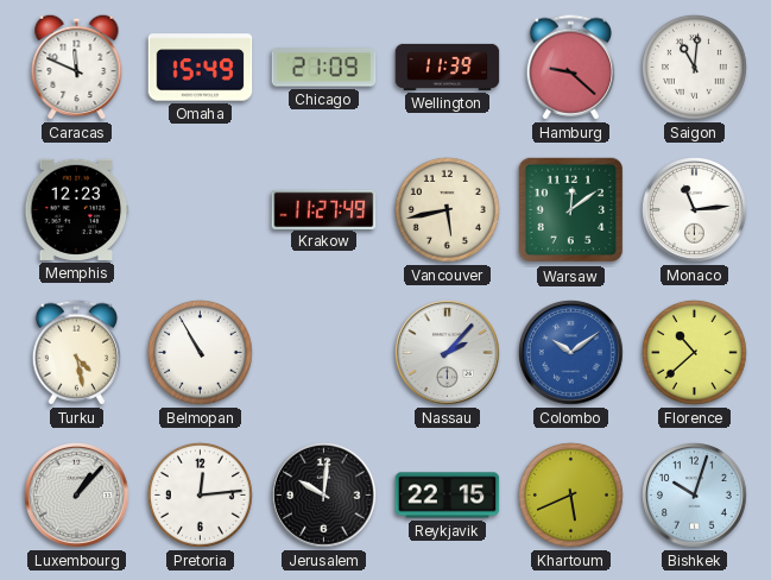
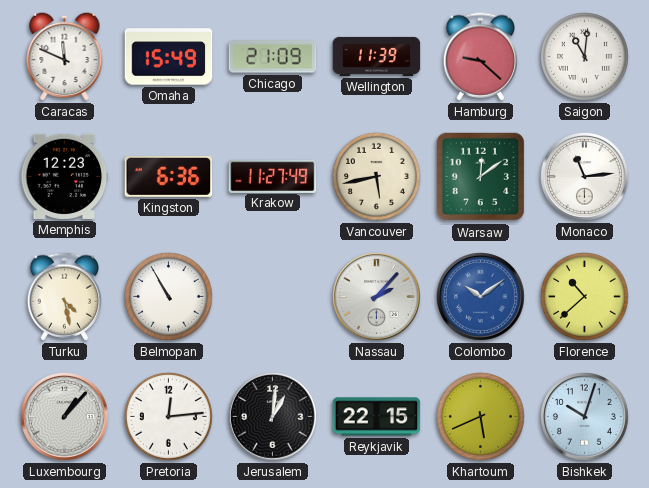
Kingston: none -> 6:36
Jerusalem: 10:01 -> 1:01
